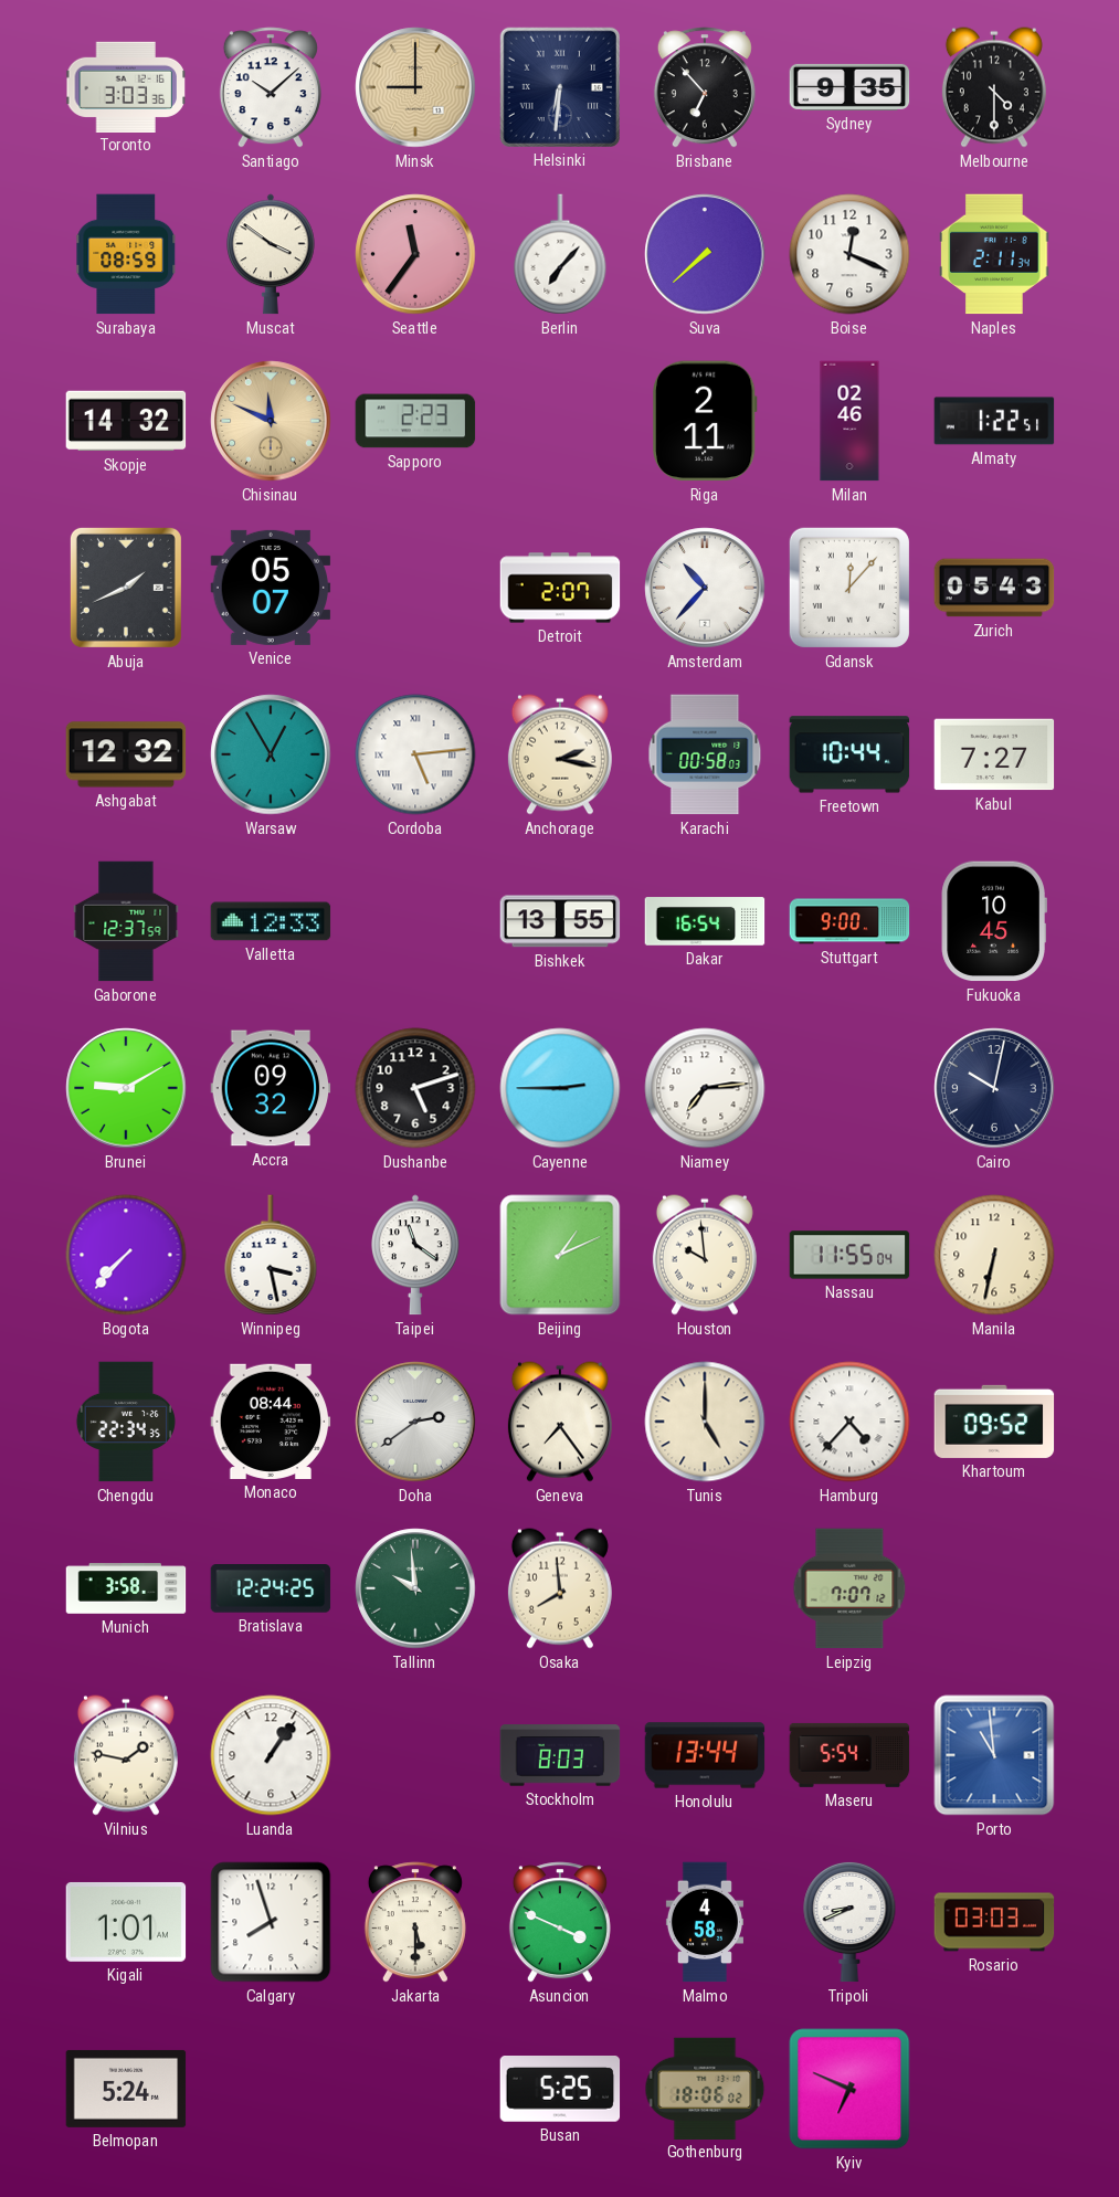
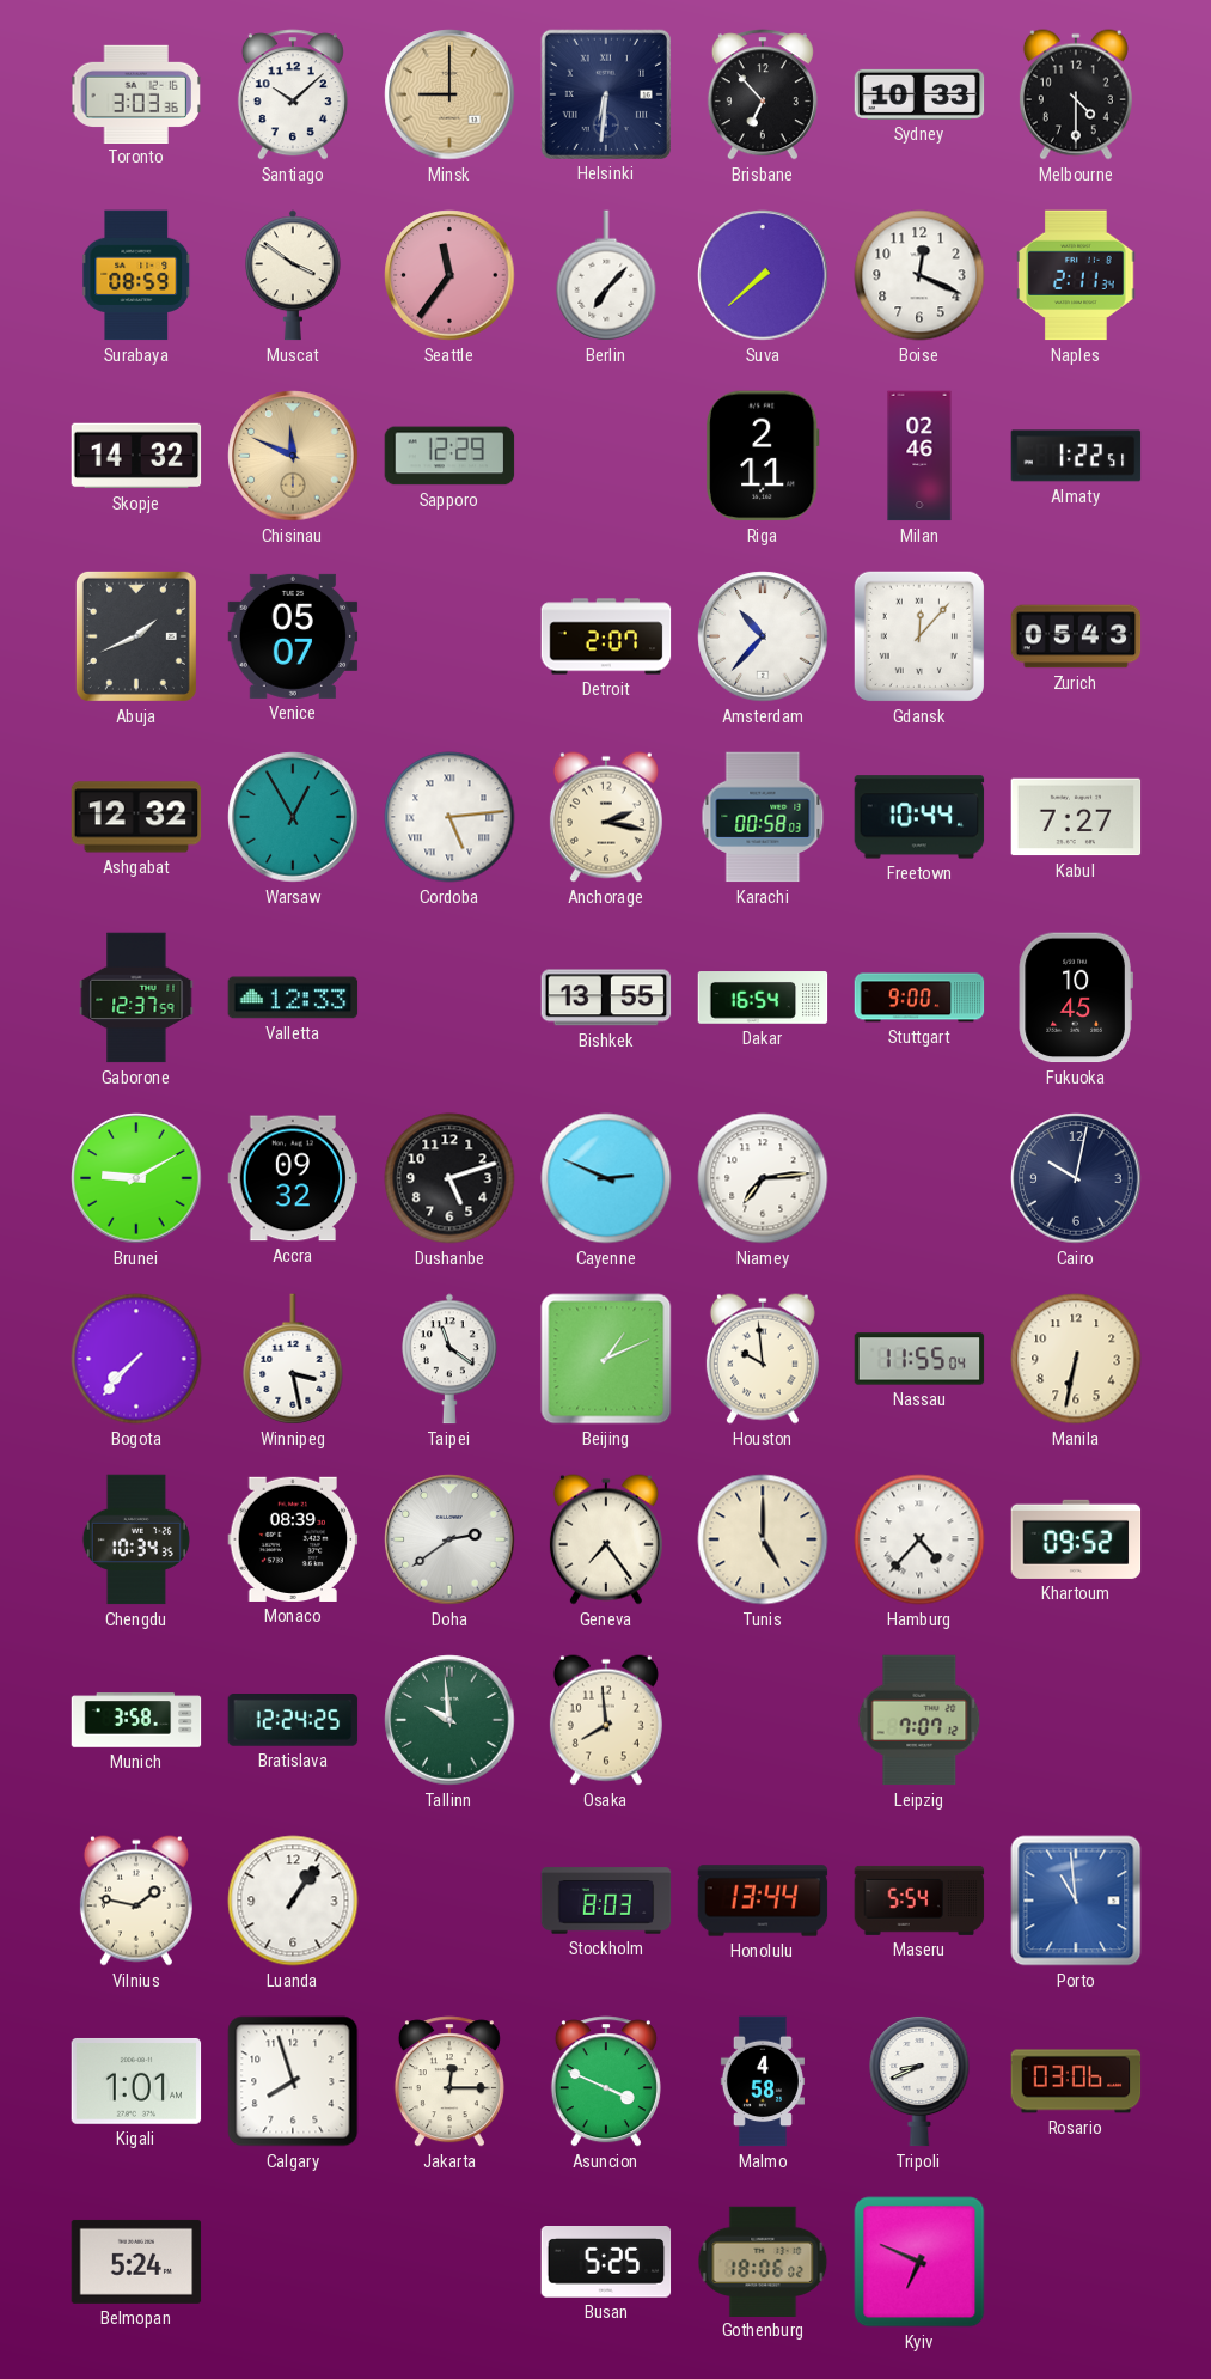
Sydney: 9:35 -> 10:33
Sapporo: 2:23 -> 12:29
Cayenne: 2:45 -> 2:49
Chengdu: 22:34 -> 10:34
Monaco: 08:44 -> 08:39
Jakarta: 5:30 -> 12:15
Rosario: 03:03 -> 03:06
